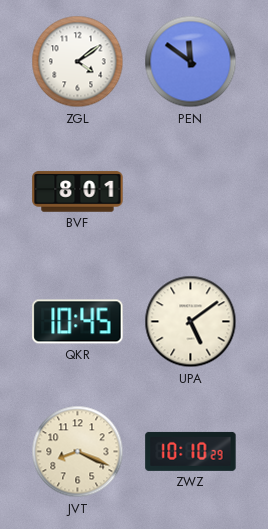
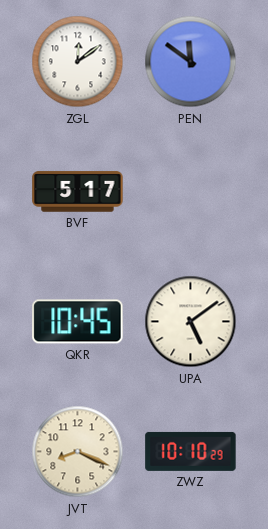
ZGL: 4:09 -> 12:09
BVF: 8:01 -> 5:17
